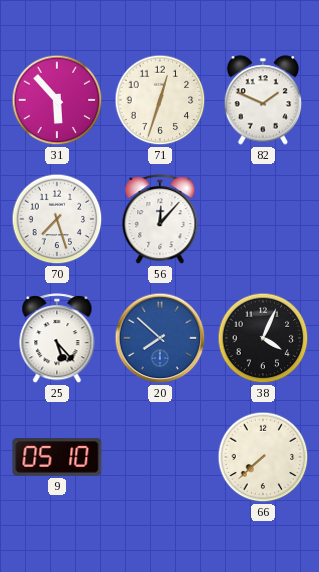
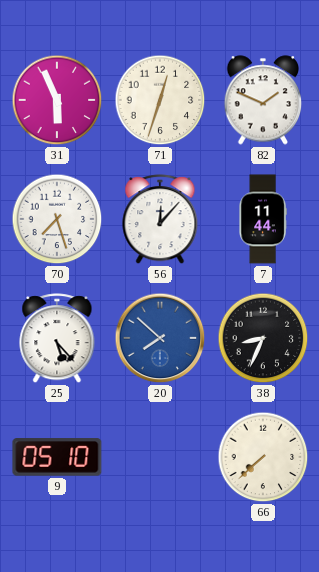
31: 5:53 -> 5:56
7: none -> 11:44
38: 4:04 -> 8:34
